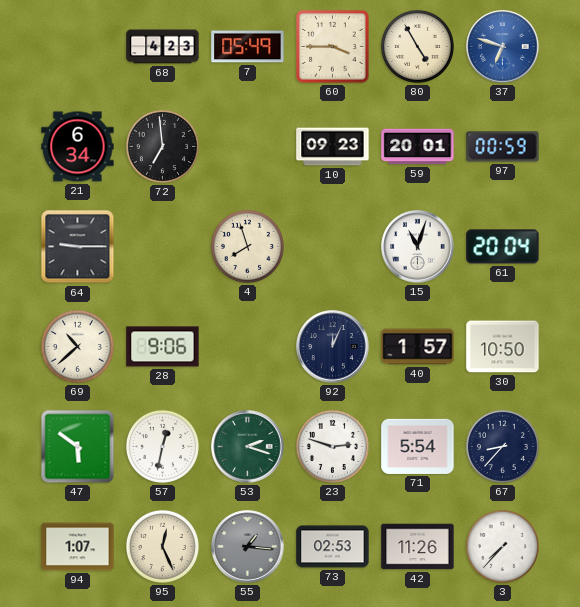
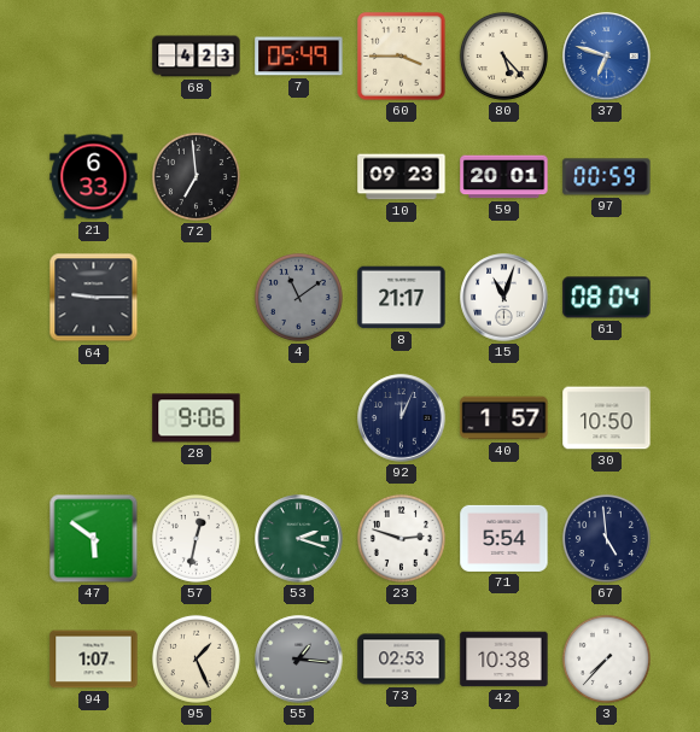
80: 4:55 -> 5:23
21: 6:34 -> 6:33
4: 7:57 -> 11:09
4 dial: cream -> grey
8: none -> 21:17
61: 20:04 -> 08:04
69: 10:38 -> none
67: 8:37 -> 4:59
95: 12:26 -> 1:26
42: 11:26 -> 10:38
